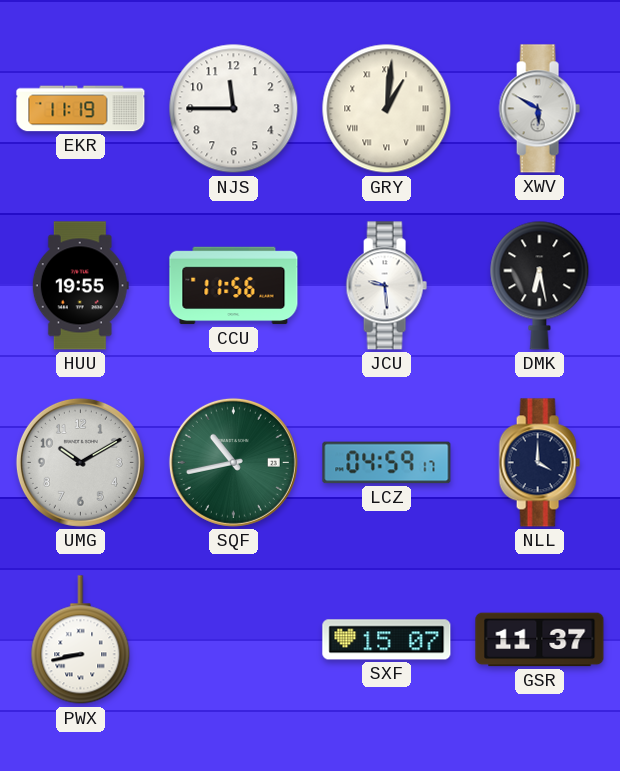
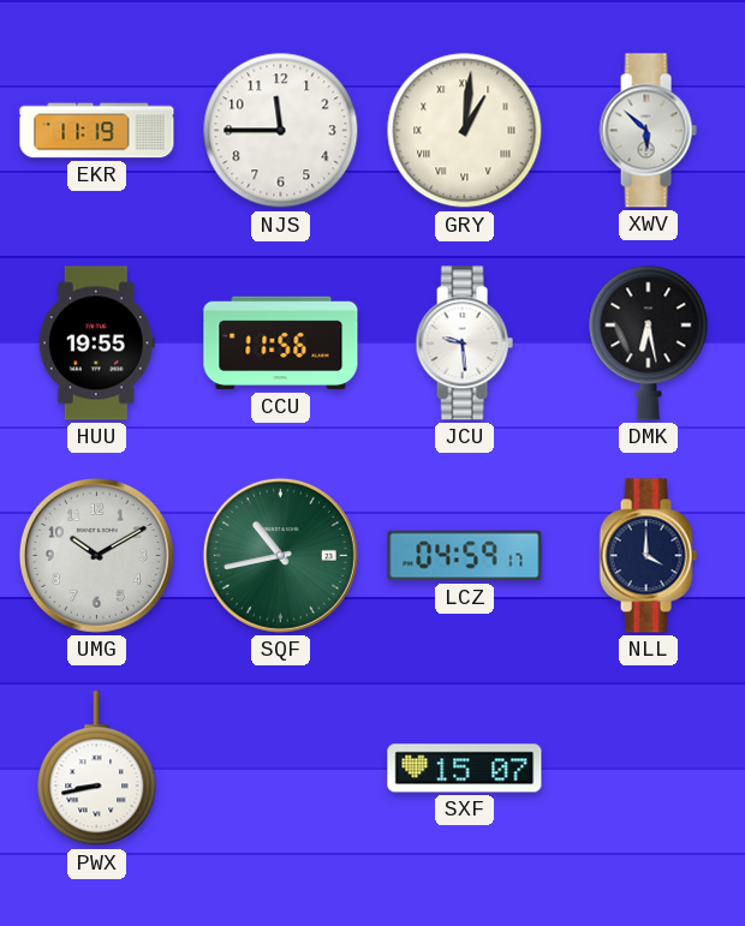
XWV: 5:50 -> 5:52
GSR: 11:37 -> none
